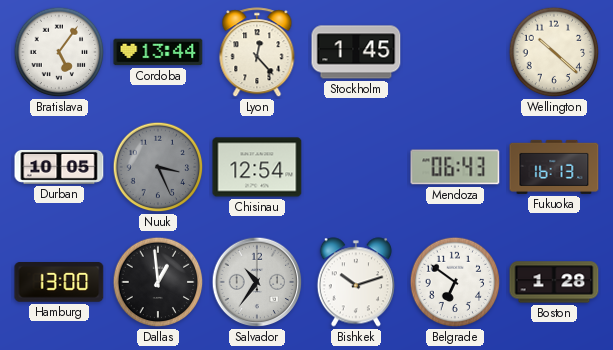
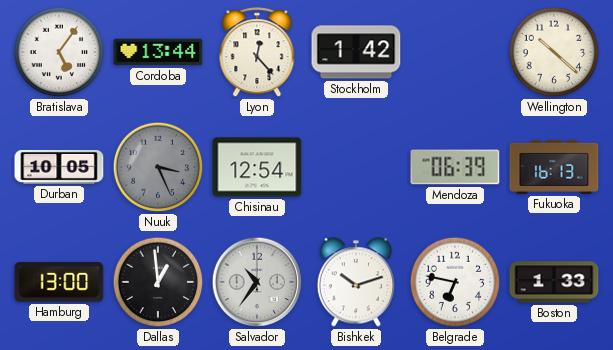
Stockholm: 1:45 -> 1:42
Mendoza: 06:43 -> 06:39
Belgrade: 6:51 -> 6:47
Boston: 1:28 -> 1:33
